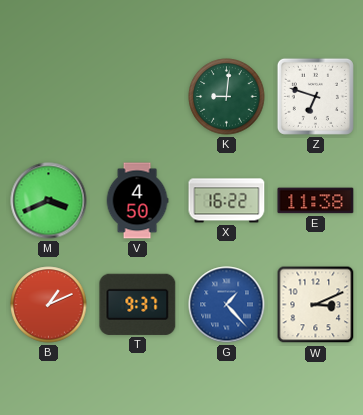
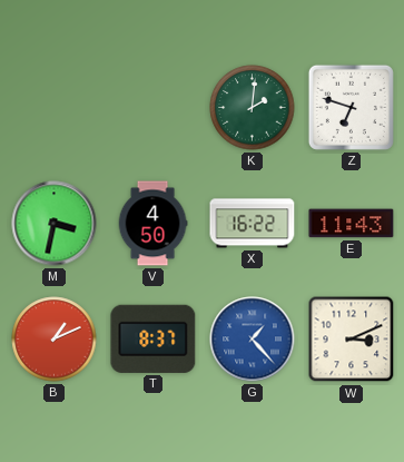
K: 9:01 -> 2:01
M: 3:41 -> 3:32
E: 11:38 -> 11:43
T: 9:37 -> 8:37
